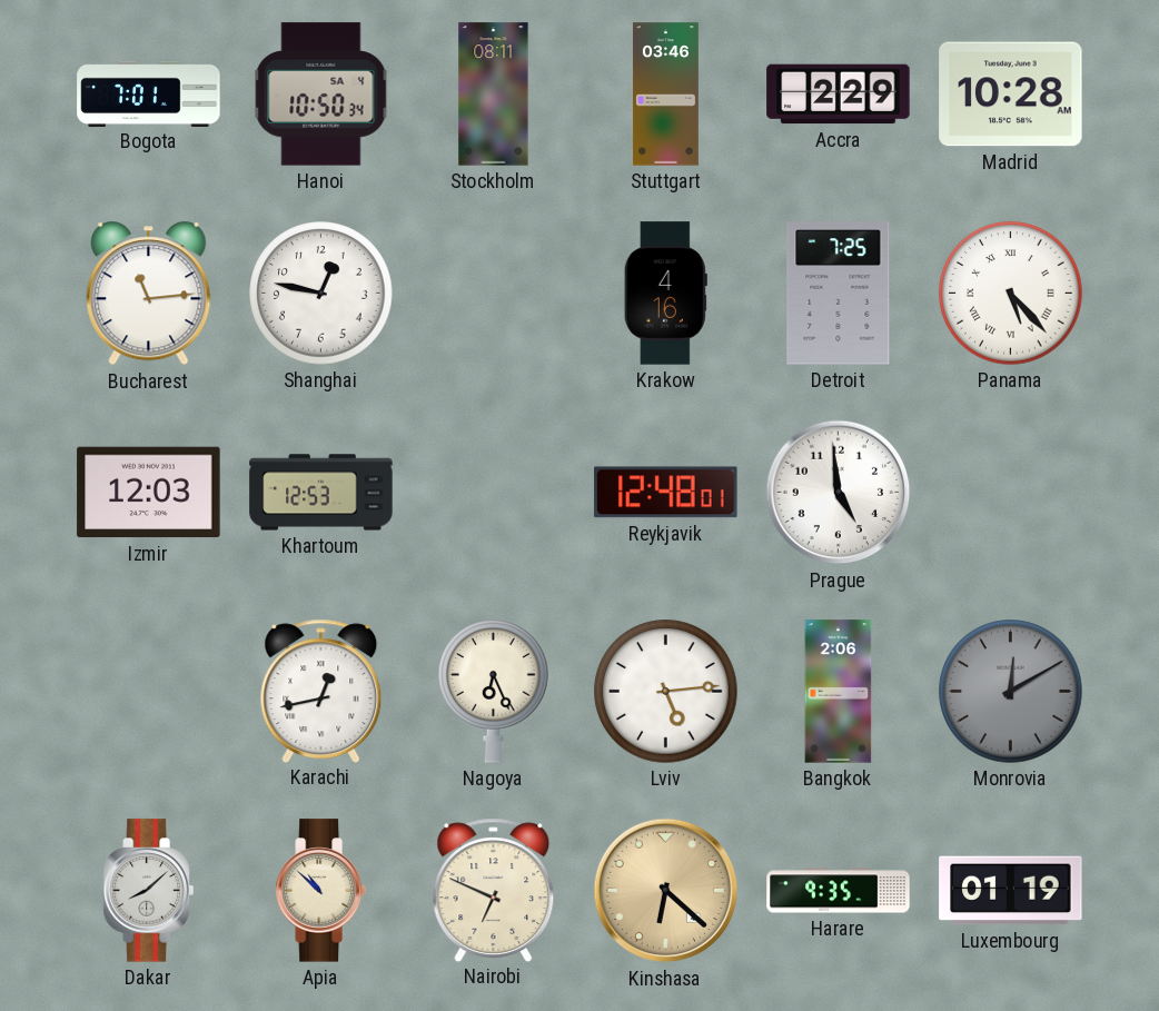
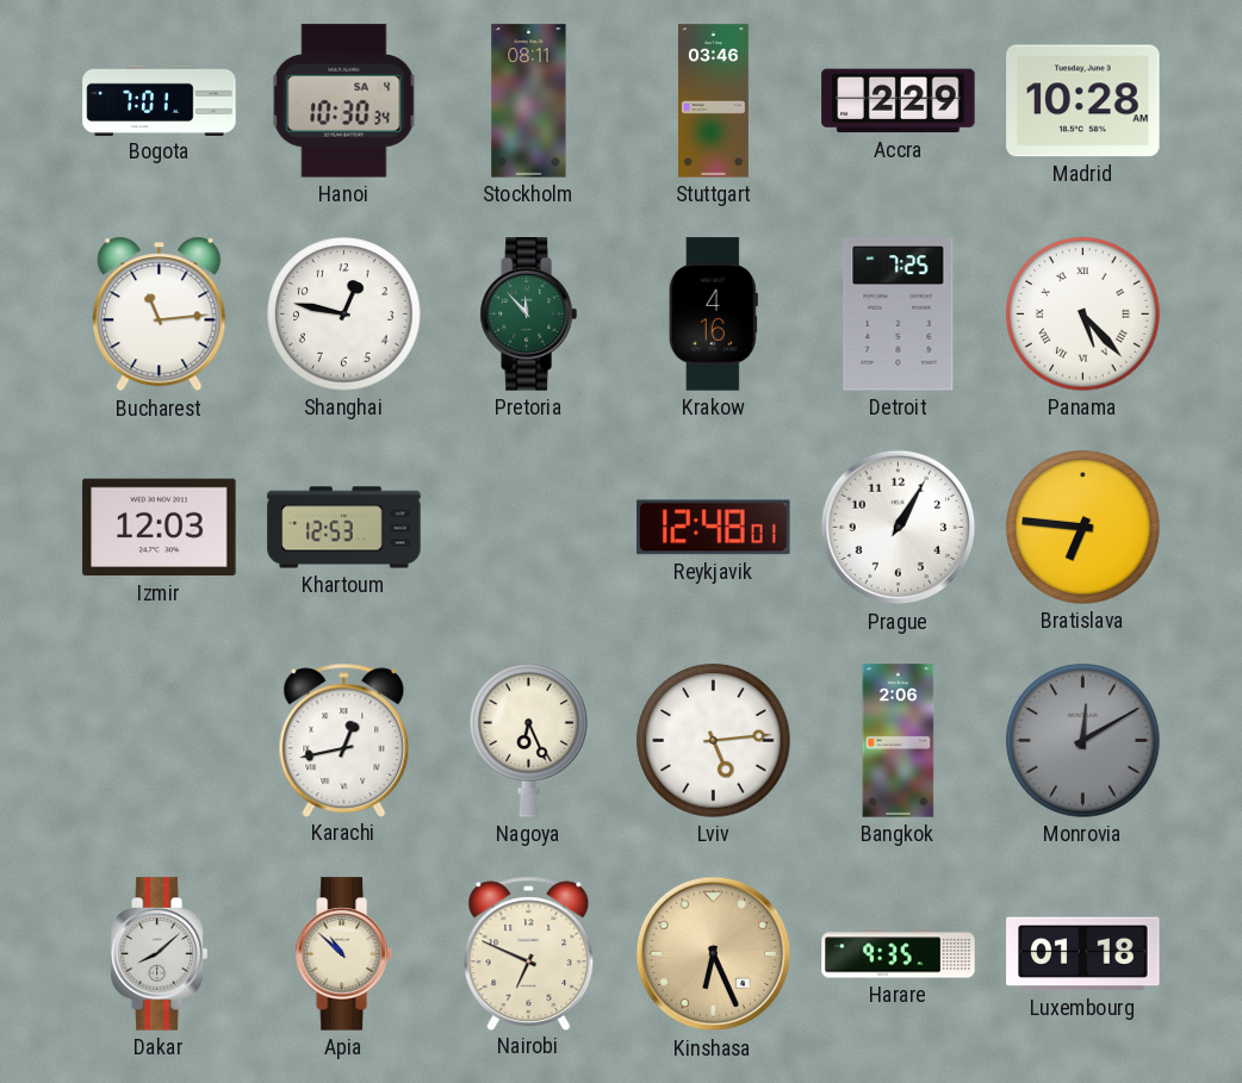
Hanoi: 10:50 -> 10:30
Pretoria: none -> 11:53
Prague: 4:59 -> 1:05
Bratislava: none -> 6:46
Kinshasa: 6:22 -> 6:26
Luxembourg: 01:19 -> 01:18
